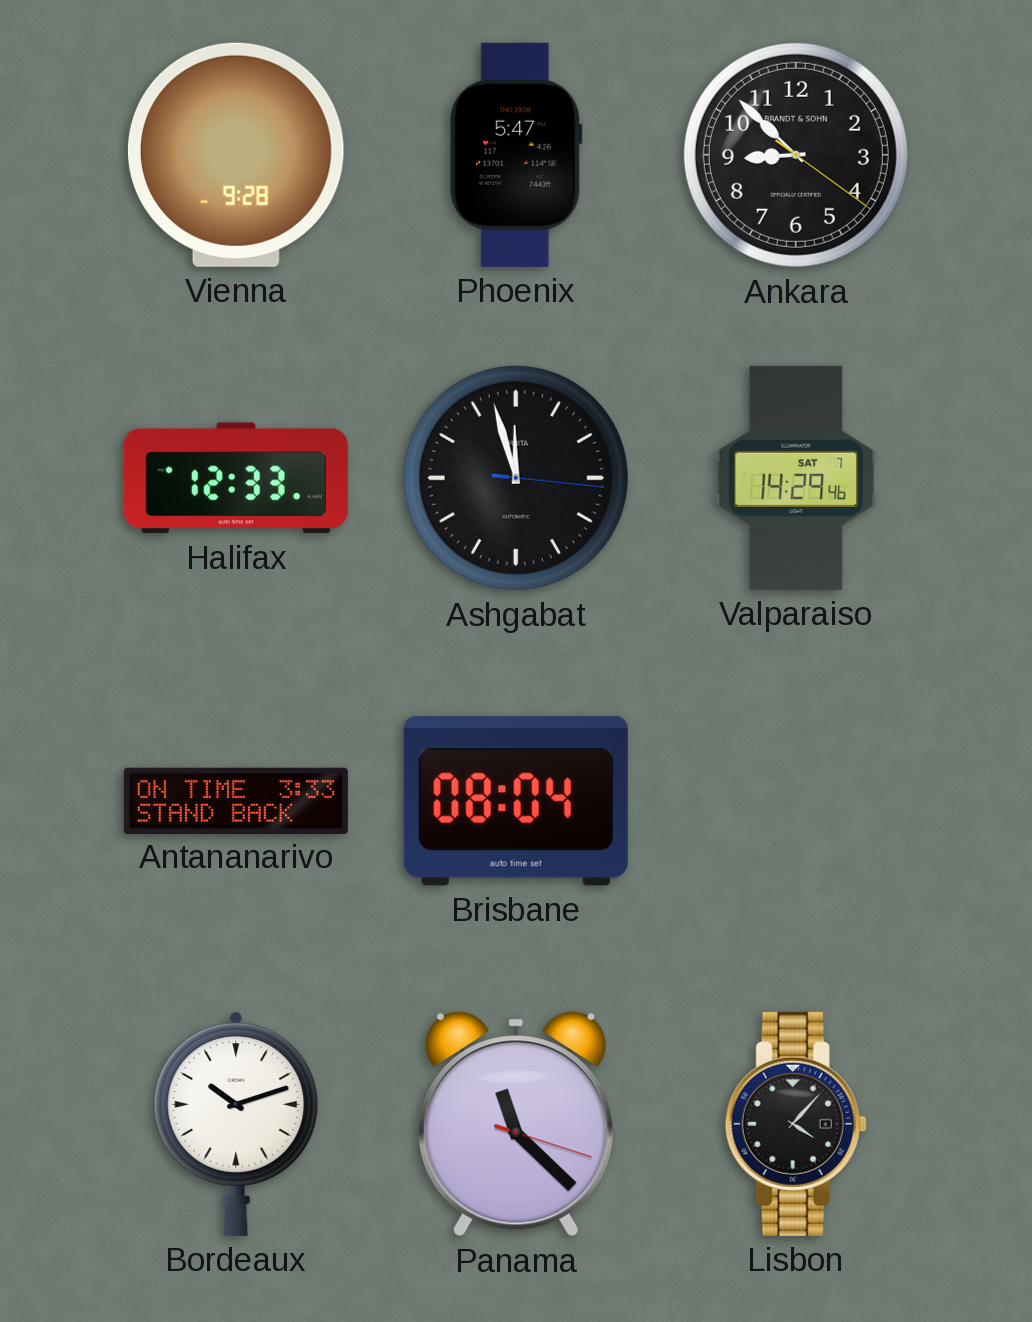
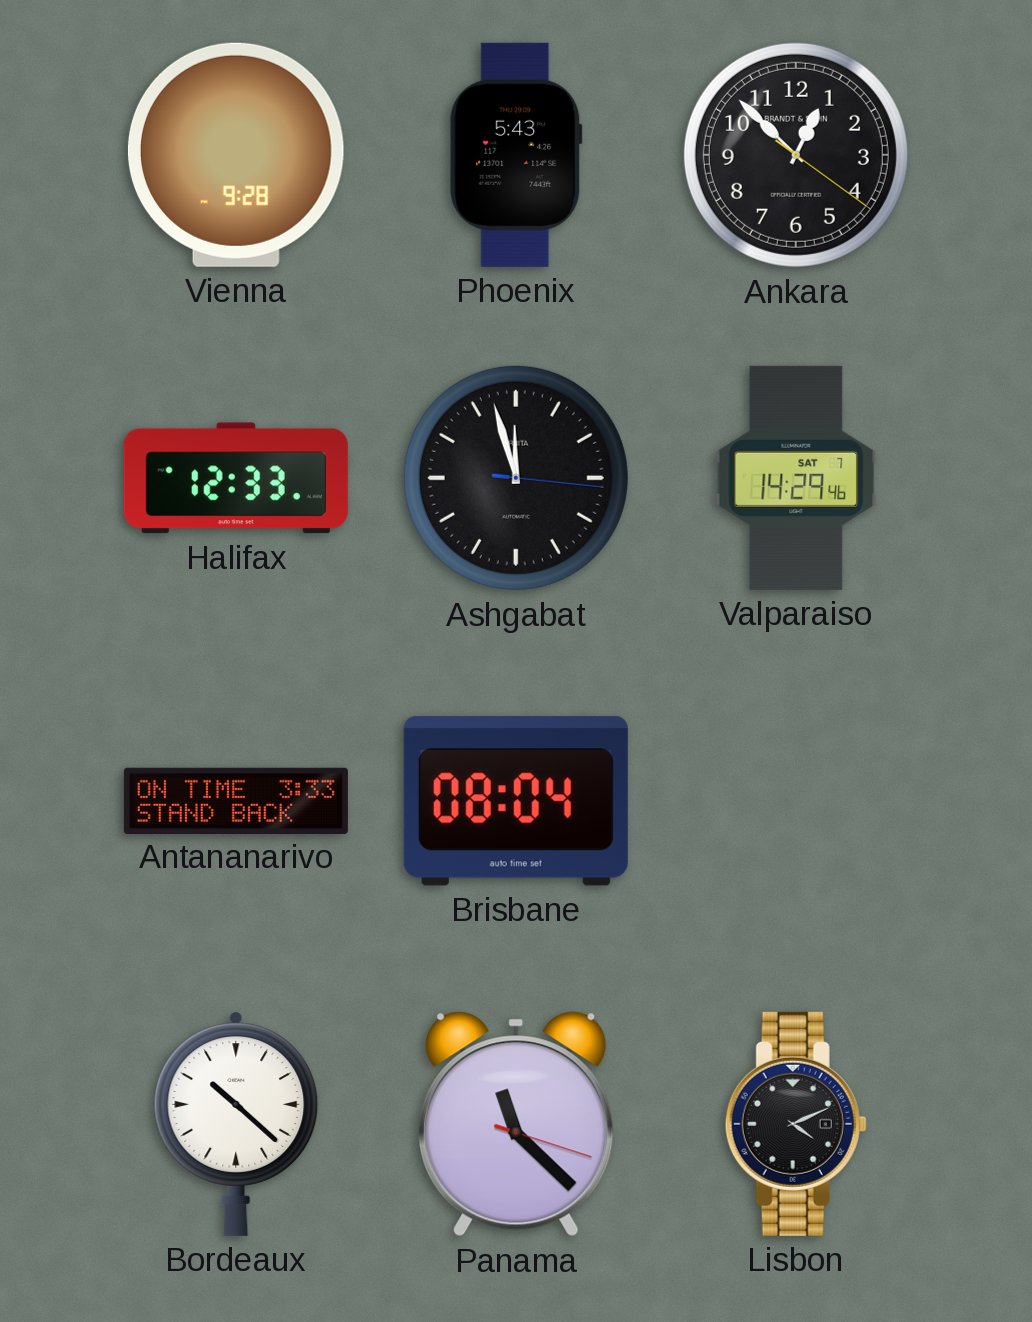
Phoenix: 5:47 -> 5:43
Ankara: 8:52 -> 12:52
Bordeaux: 10:12 -> 10:22
Lisbon: 4:07 -> 4:11
